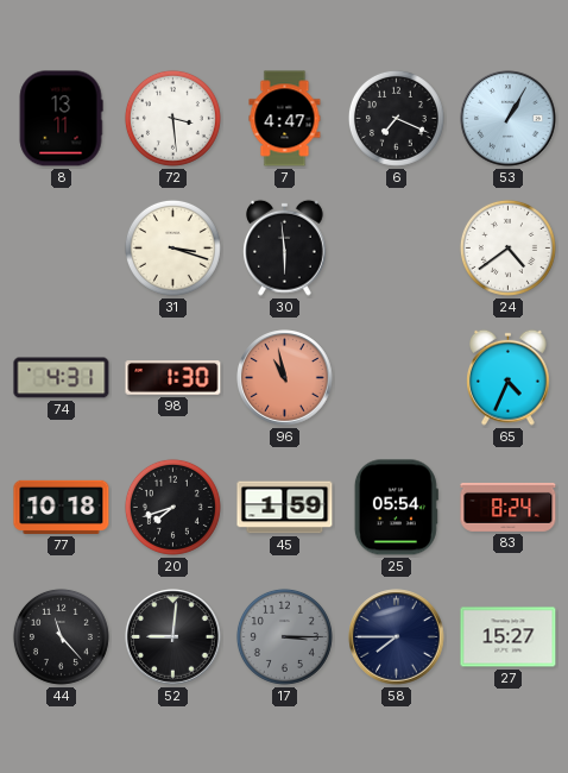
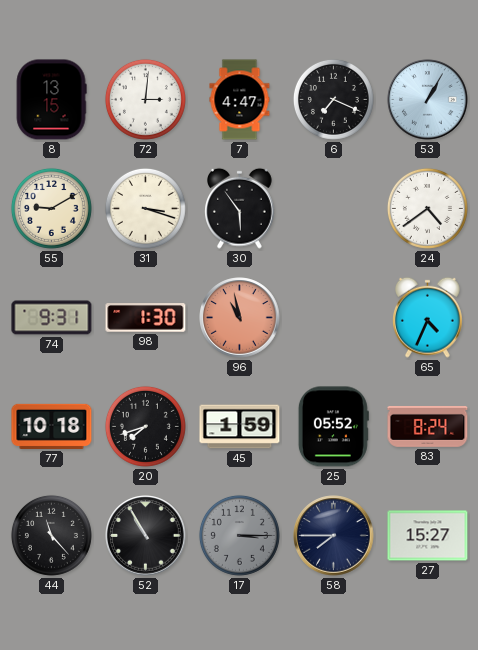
8: 13:11 -> 13:15
72: 3:29 -> 3:01
55: none -> 9:10
30: 5:59 -> 5:54
74: 4:31 -> 9:31
25: 05:54 -> 05:52
52: 9:01 -> 10:55
